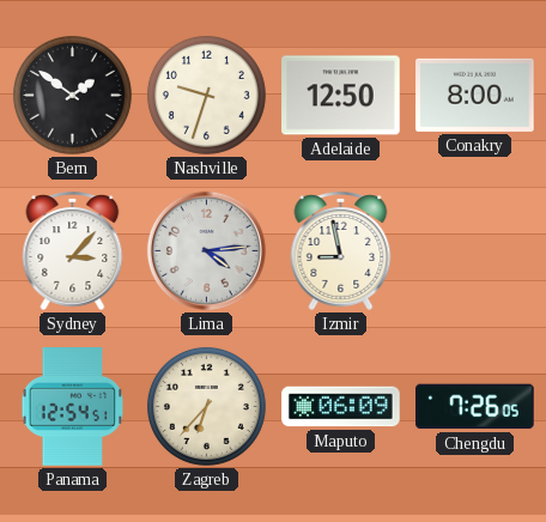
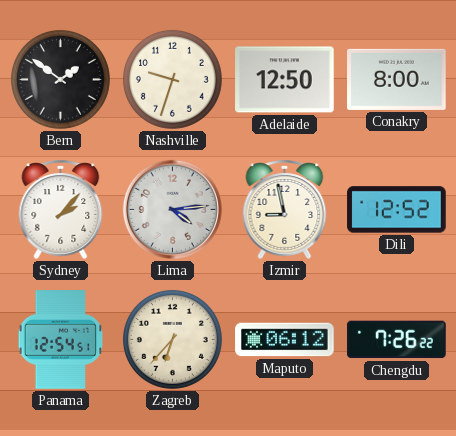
Sydney: 3:07 -> 2:07
Dili: none -> 12:52
Maputo: 06:09 -> 06:12
Chengdu: 7:26:05 -> 7:26:22
